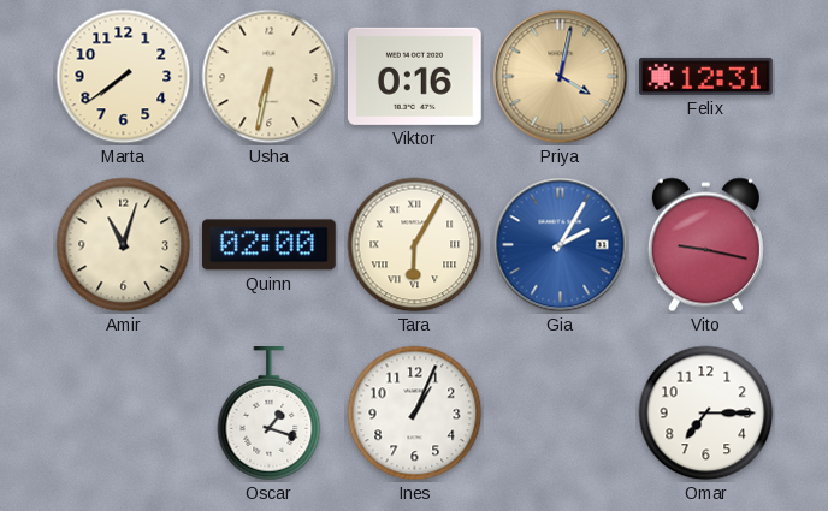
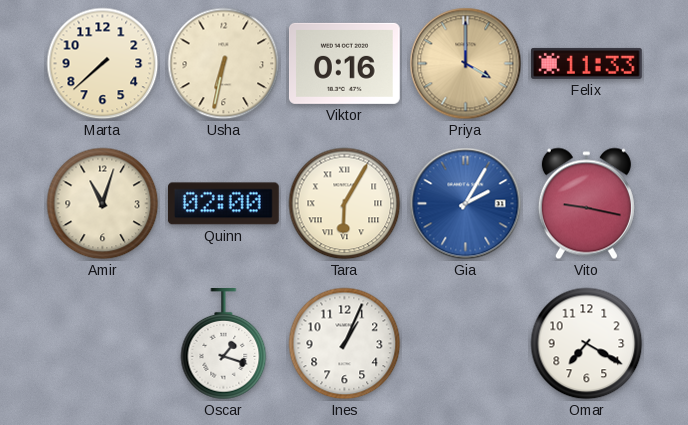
Marta: 7:39 -> 7:38
Priya: 4:02 -> 4:00
Felix: 12:31 -> 11:33
Omar: 7:15 -> 7:20
